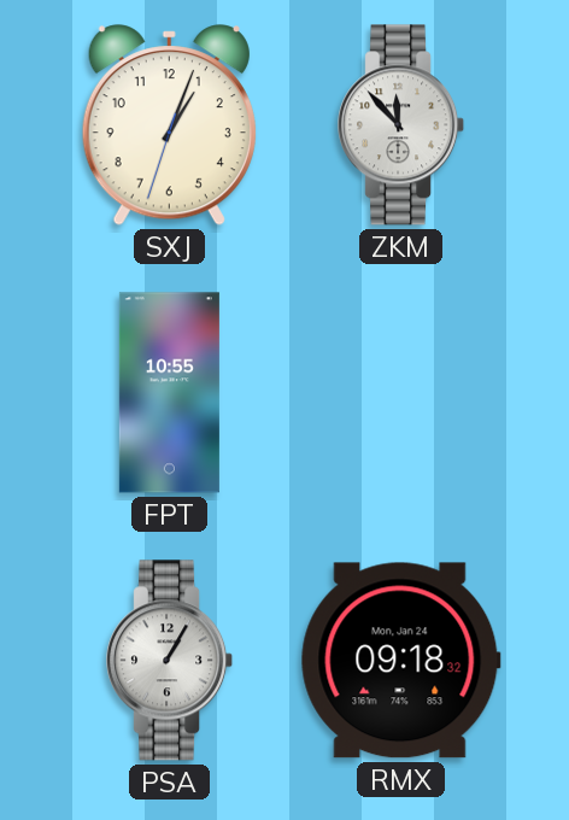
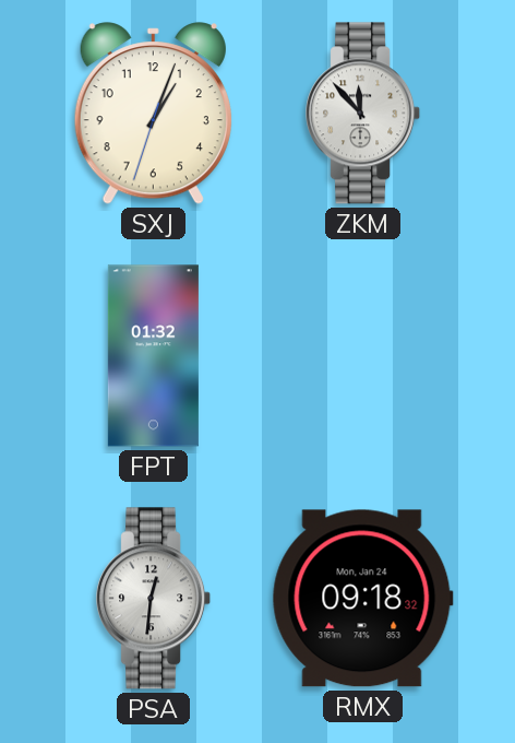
FPT: 10:55 -> 01:32
PSA: 1:05 -> 12:31
